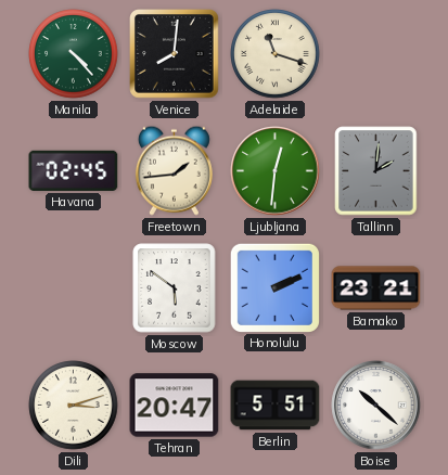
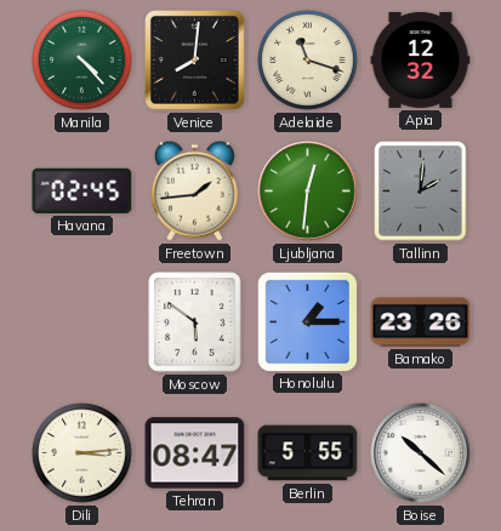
Apia: none -> 12:32
Honolulu: 2:11 -> 1:15
Bamako: 23:21 -> 23:26
Dili: 3:12 -> 3:14
Tehran: 20:47 -> 08:47
Berlin: 5:51 -> 5:55
